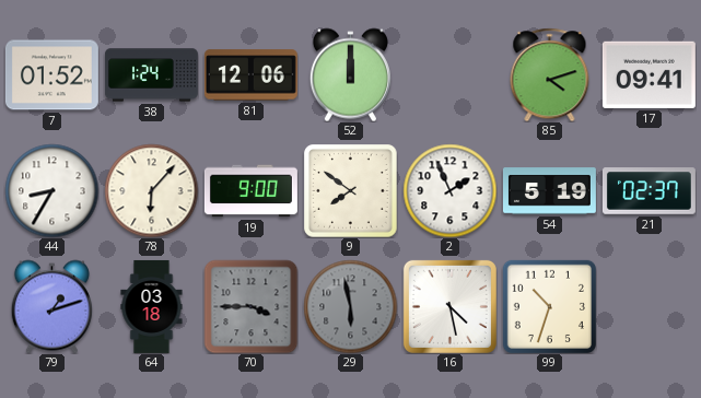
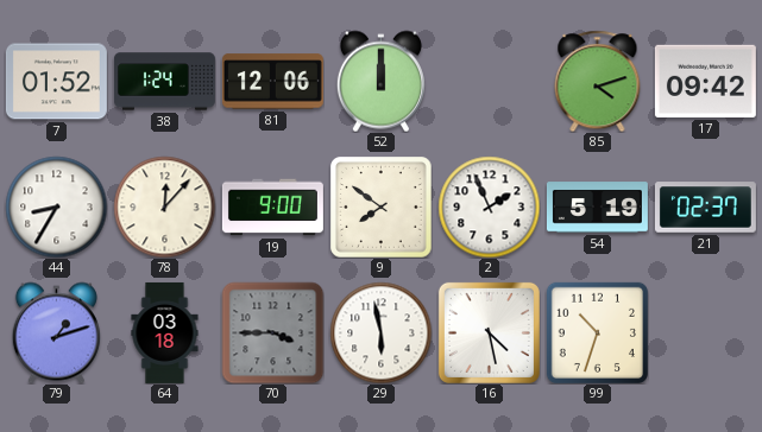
17: 09:41 -> 09:42
78: 6:07 -> 12:07
29 dial: grey -> white
